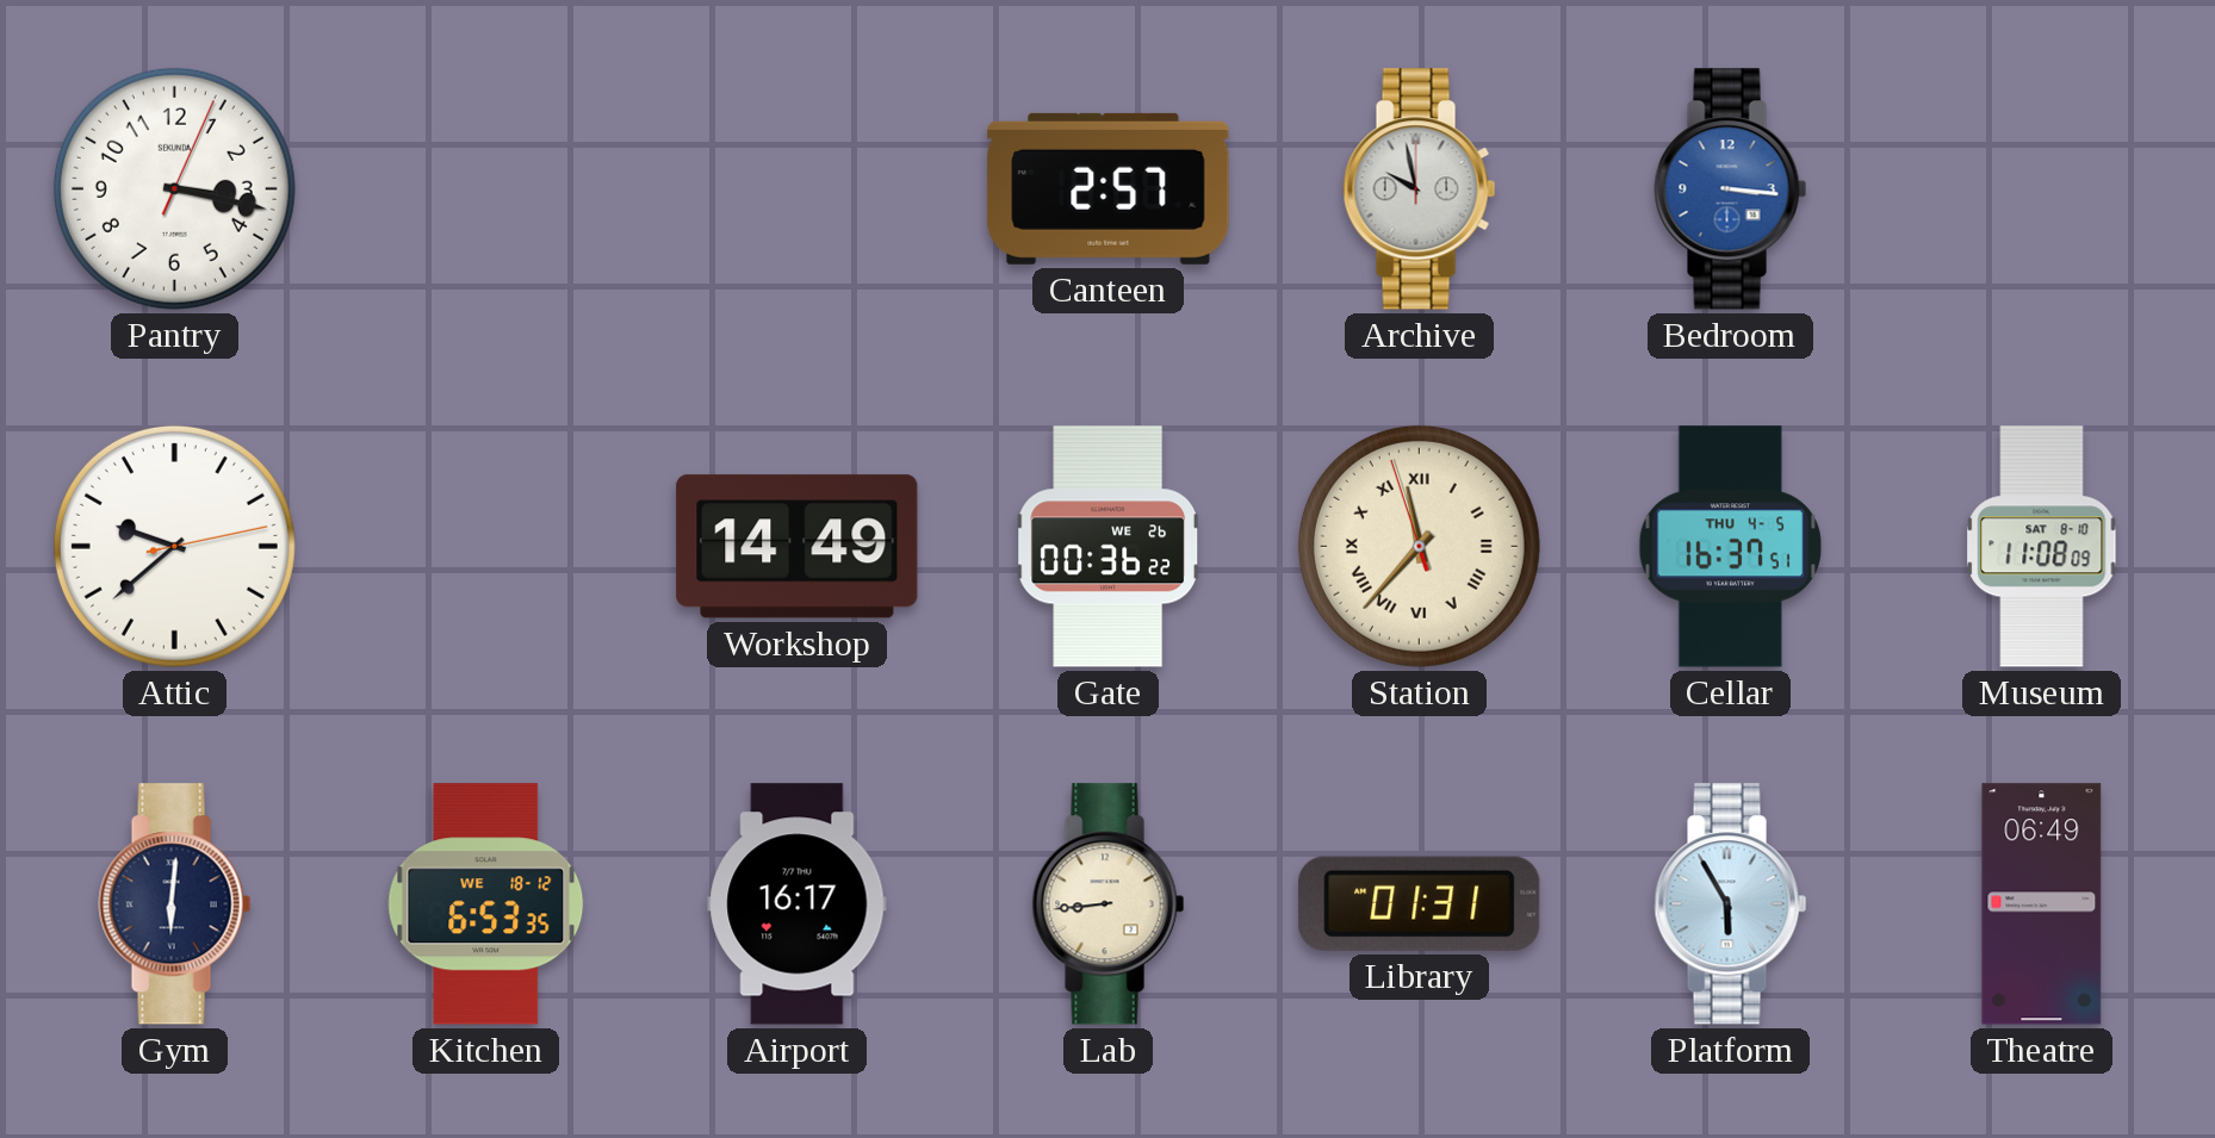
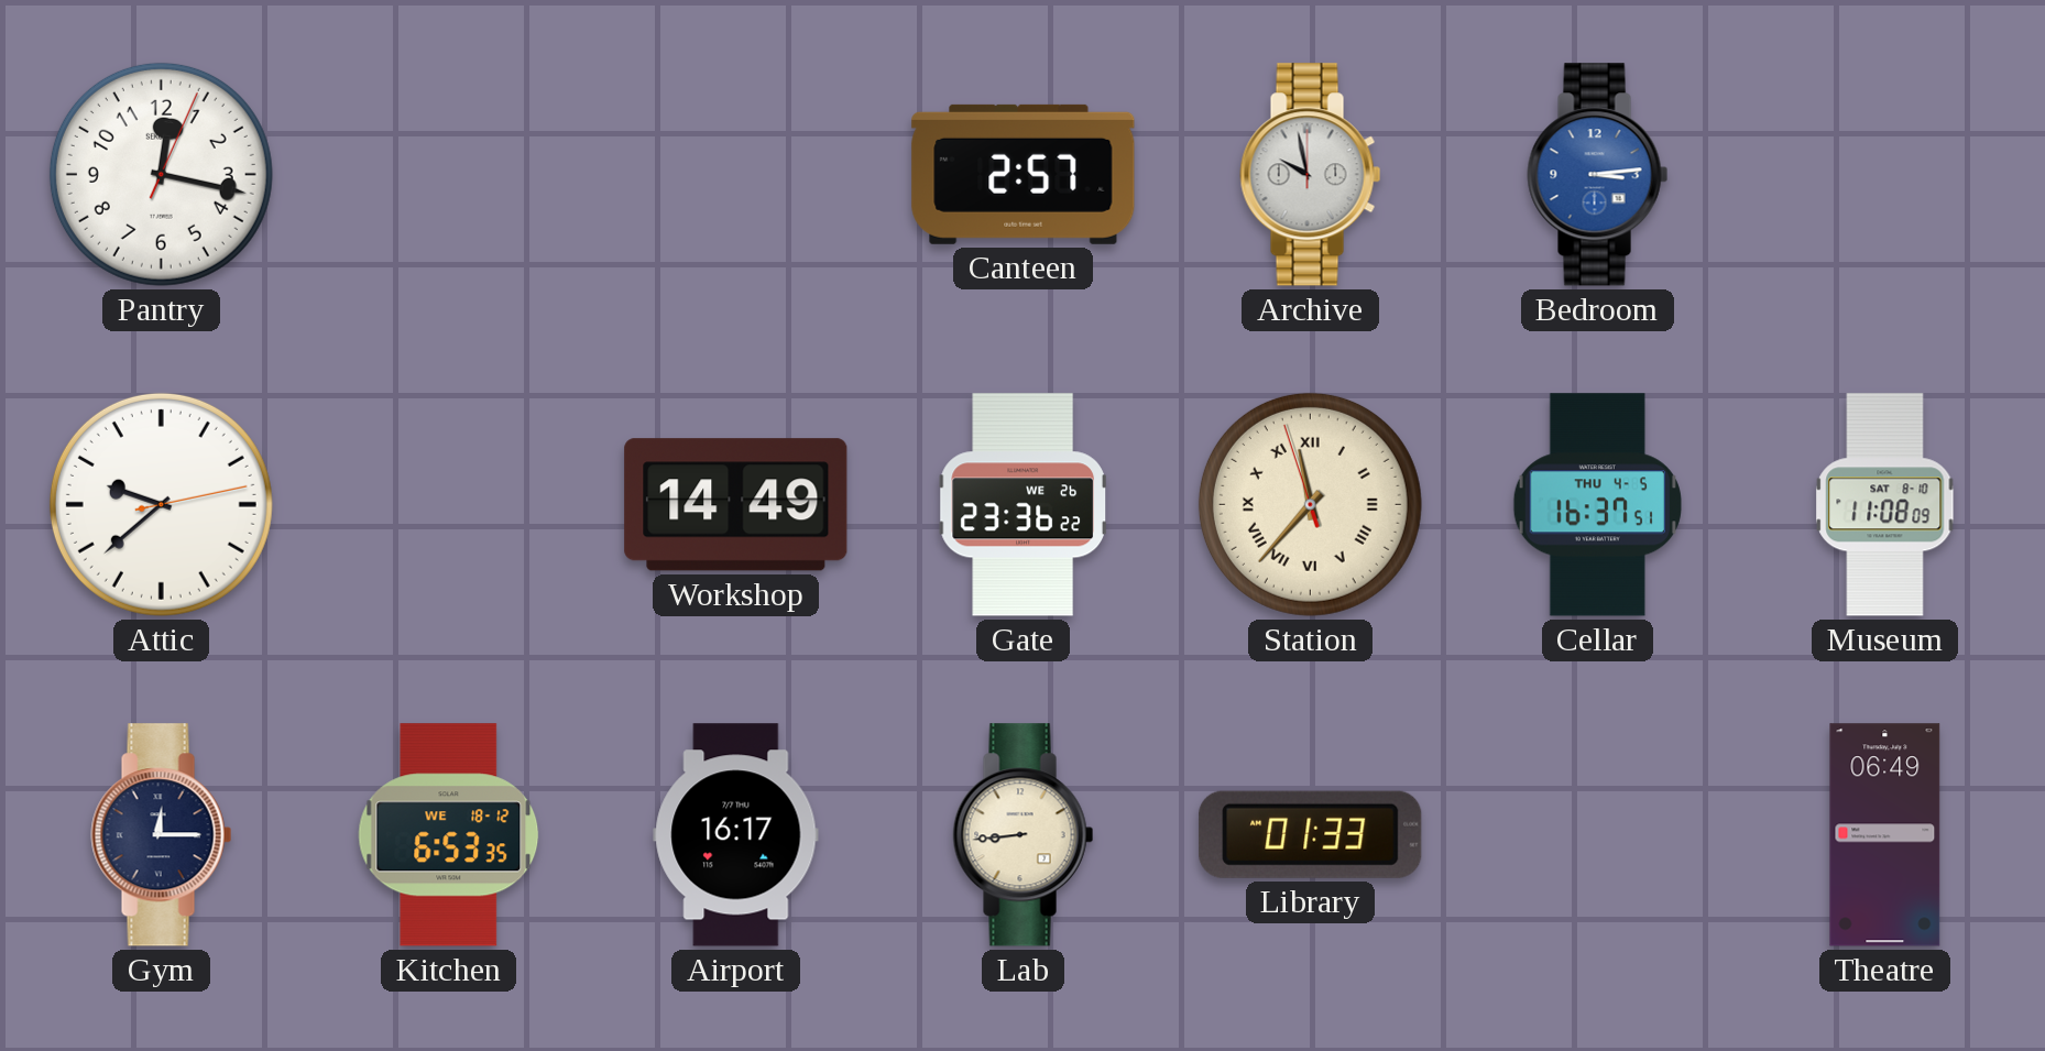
Pantry: 3:17 -> 12:17
Bedroom: 3:16 -> 3:14
Gate: 00:36 -> 23:36
Gym: 6:01 -> 12:15
Library: 01:31 -> 01:33
Platform: 5:55 -> none
